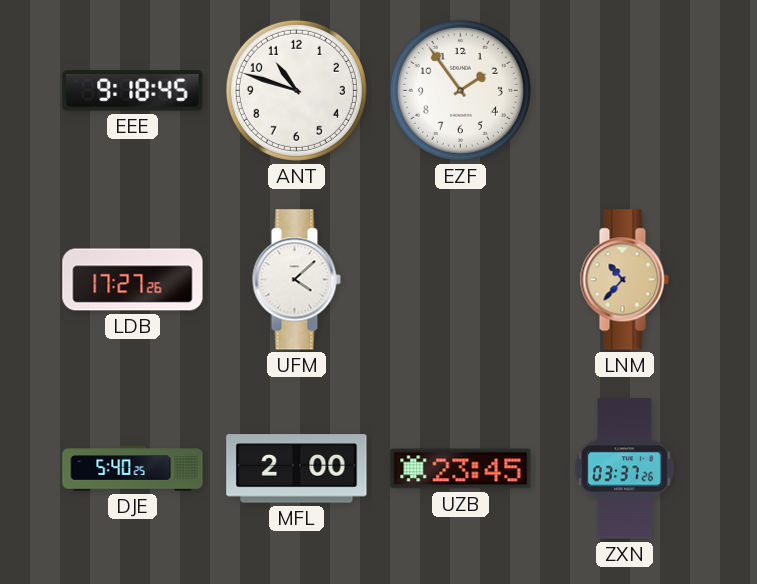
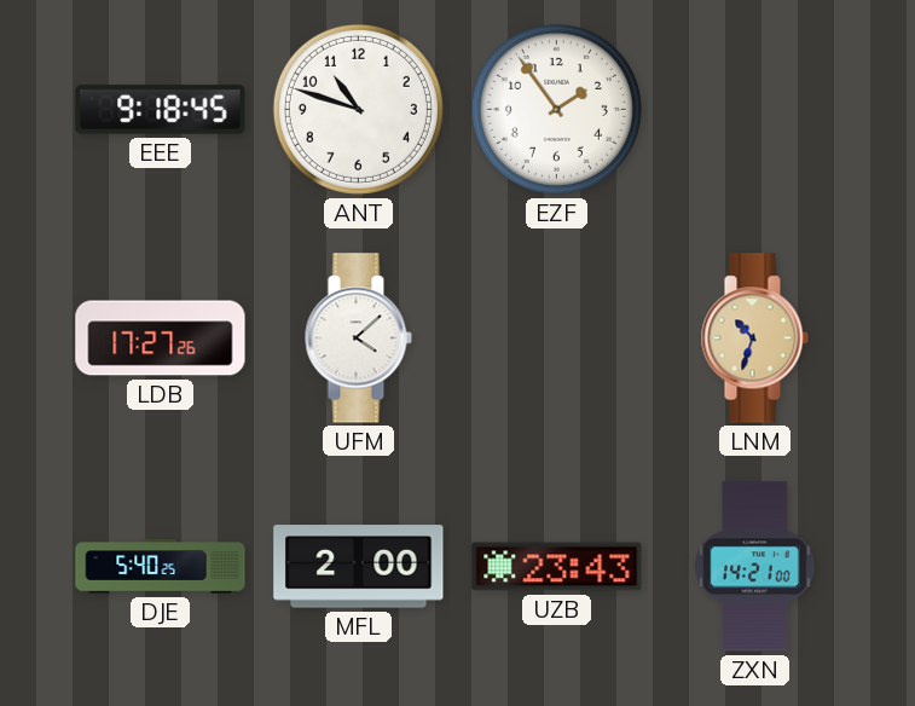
LNM: 10:37 -> 10:33
UZB: 23:45 -> 23:43
ZXN: 03:37 -> 14:21
